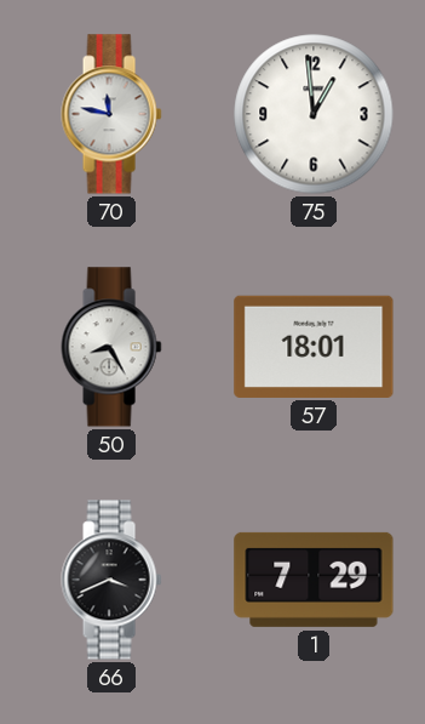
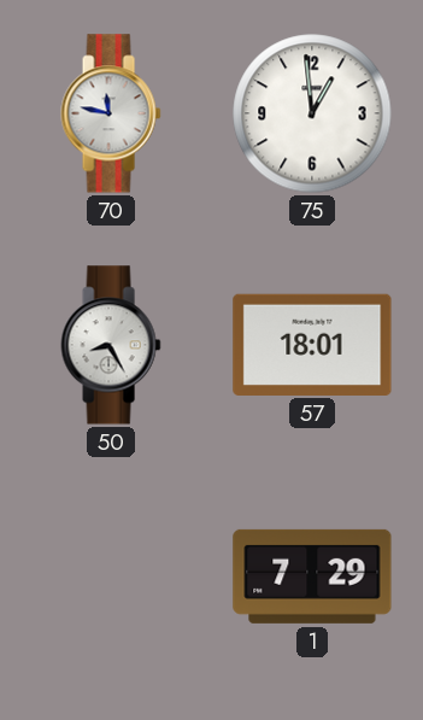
66: 3:41 -> none
